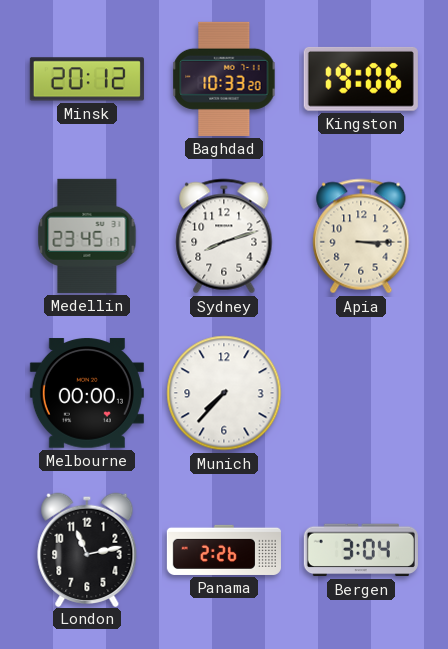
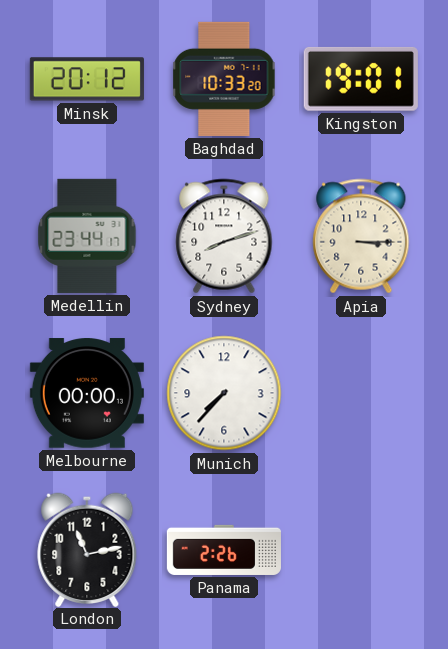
Kingston: 19:06 -> 19:01
Medellin: 23:45 -> 23:44
Bergen: 3:04 -> none
